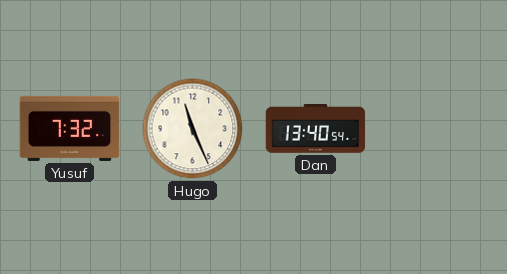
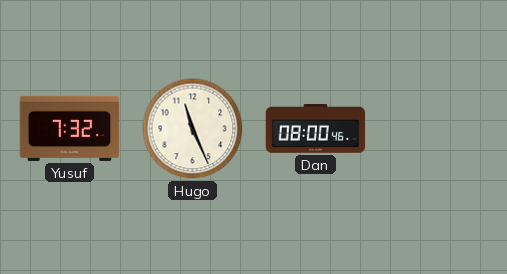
Dan: 13:40 -> 08:00
